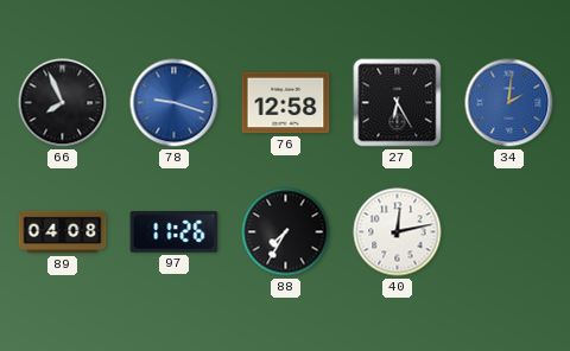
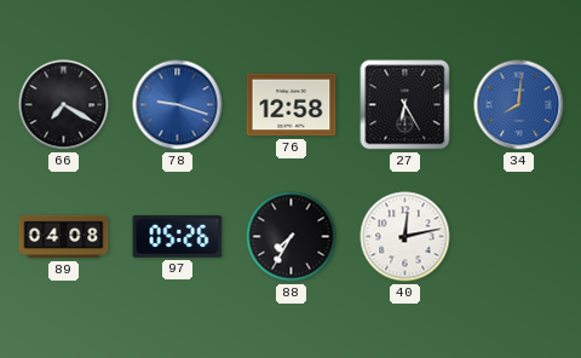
66: 7:56 -> 7:20
34: 2:01 -> 8:01
97: 11:26 -> 05:26
